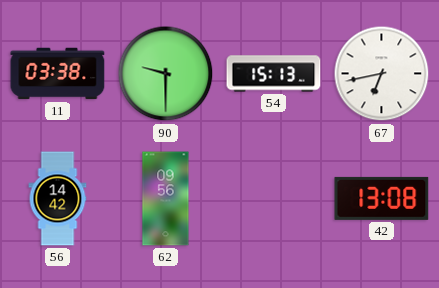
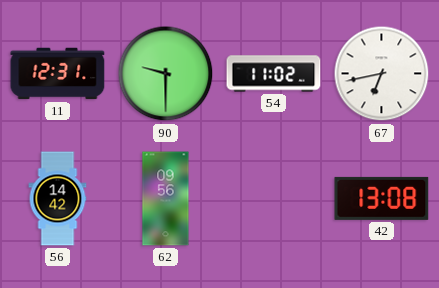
11: 03:38 -> 12:31
54: 15:13 -> 11:02
